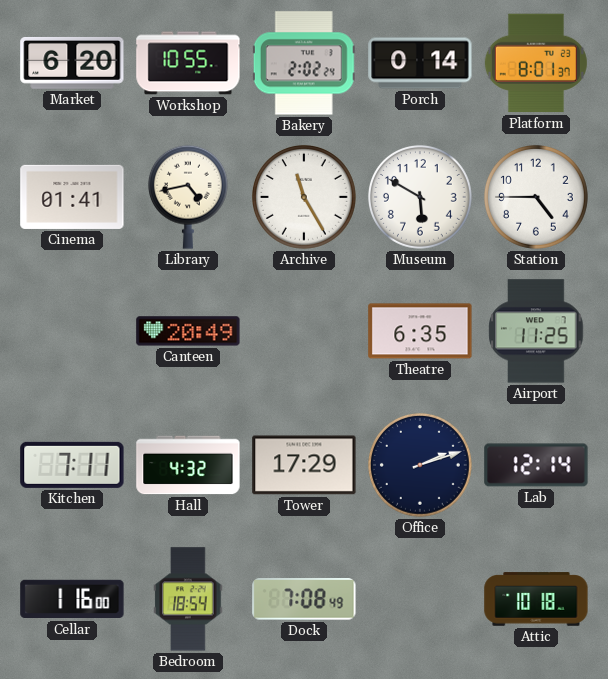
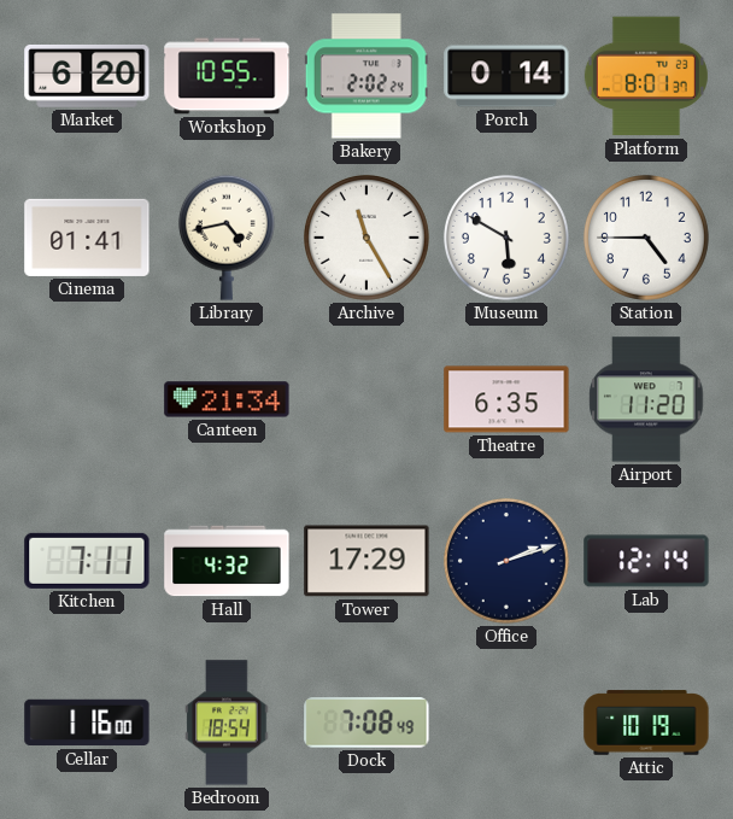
Canteen: 20:49 -> 21:34
Airport: 11:25 -> 11:20
Attic: 10:18 -> 10:19
